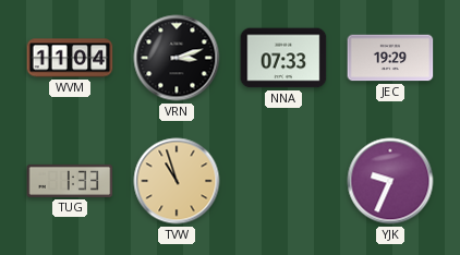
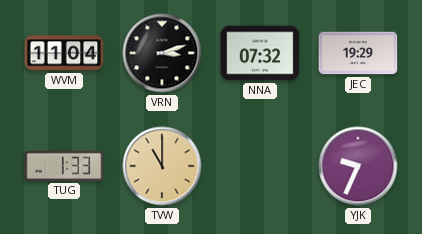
NNA: 07:33 -> 07:32
TVW: 10:57 -> 11:00
